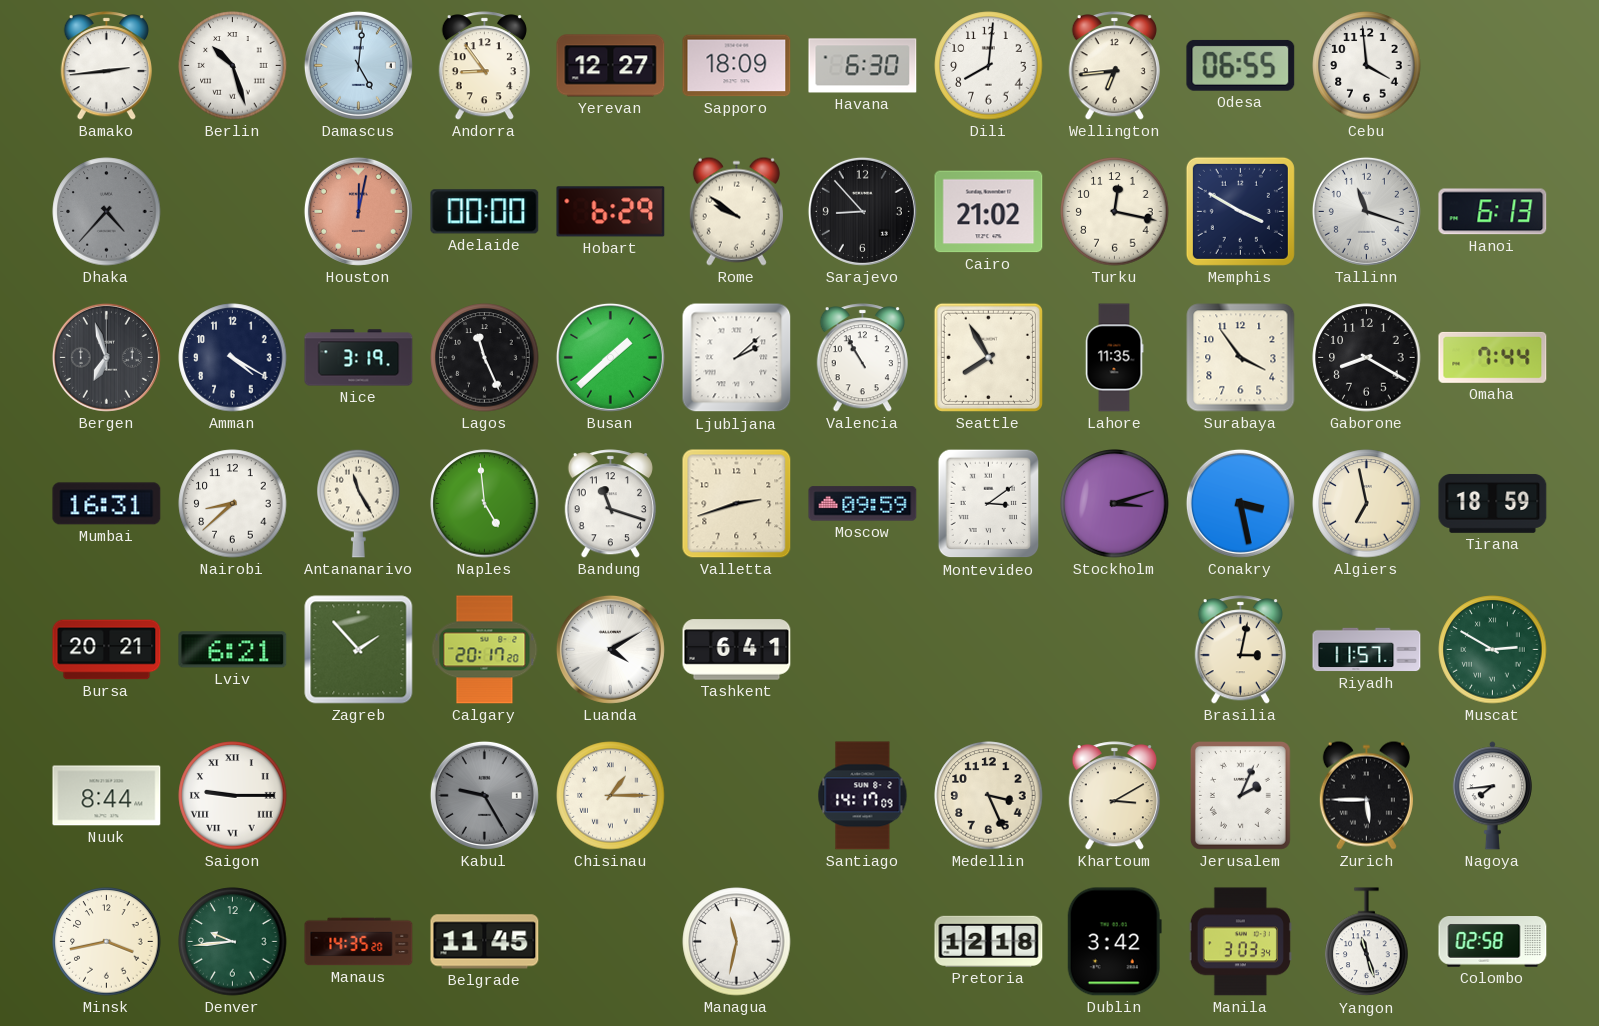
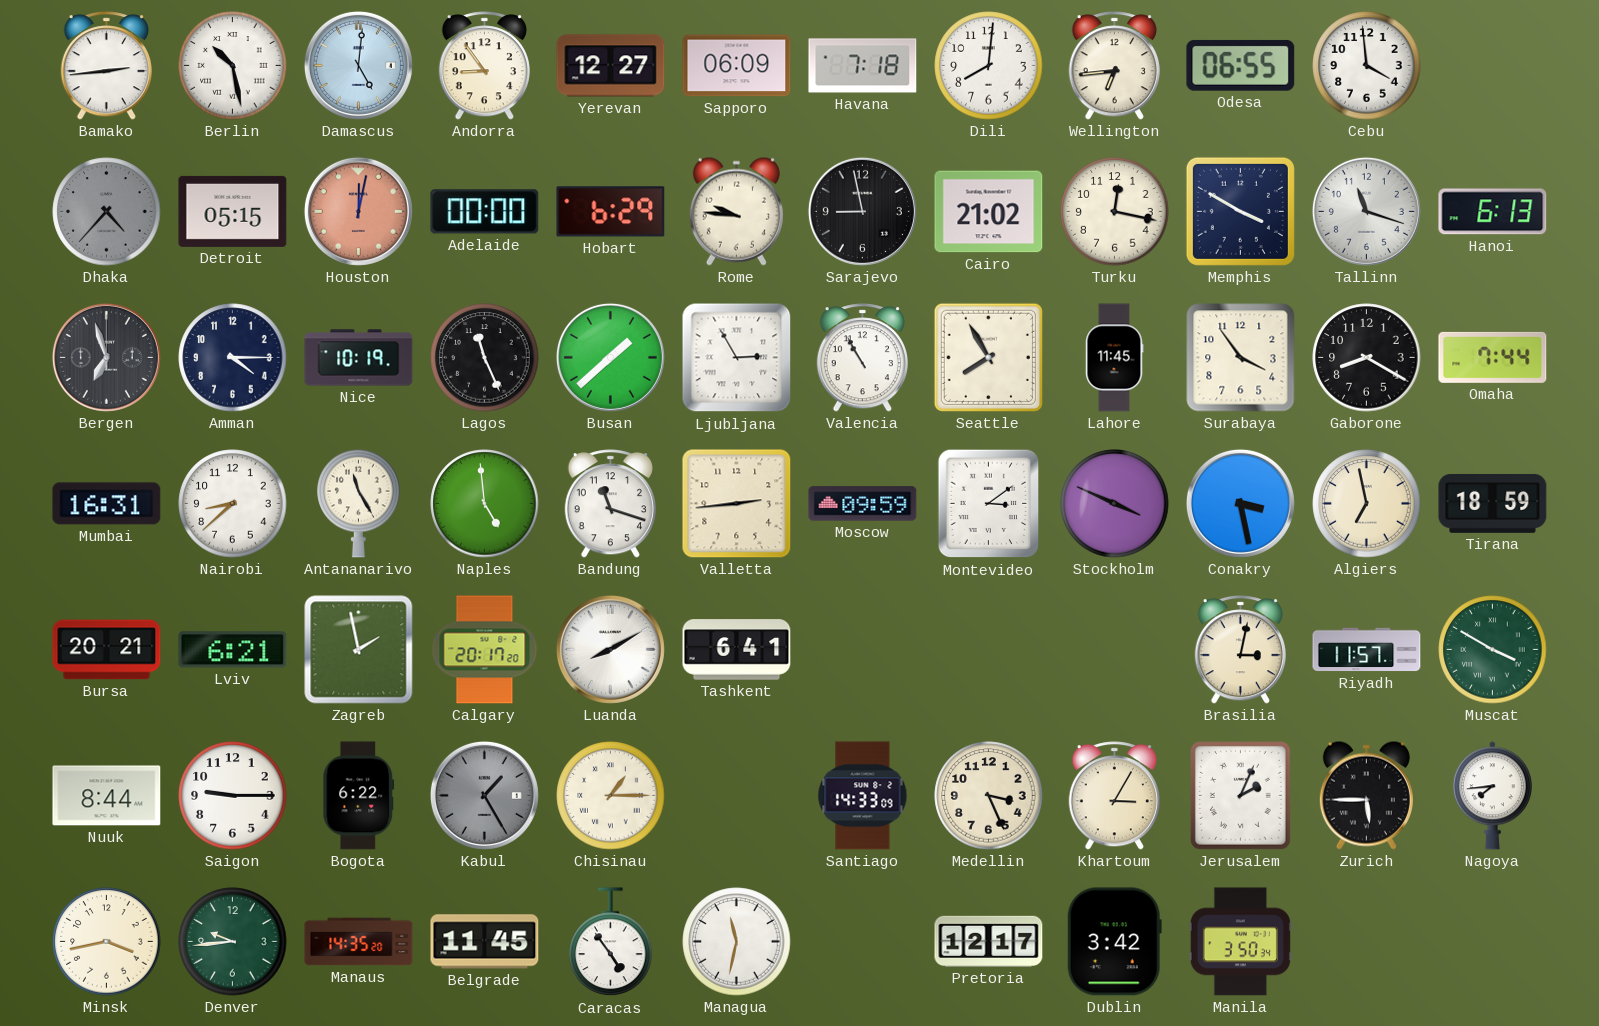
Berlin: 10:27 -> 10:28
Sapporo: 18:09 -> 06:09
Havana: 6:30 -> 7:18
Detroit: none -> 05:15
Rome: 9:51 -> 9:46
Sarajevo: 8:53 -> 8:58
Amman: 4:20 -> 4:15
Nice: 3:19 -> 10:19
Ljubljana: 2:08 -> 2:55
Lahore: 11:35 -> 11:45
Valletta: 2:42 -> 2:44
Stockholm: 3:12 -> 3:49
Zagreb: 1:53 -> 1:58
Luanda: 4:10 -> 8:10
Muscat: 2:50 -> 3:50
Saigon numerals: Roman -> Arabic
Bogota: none -> 6:22
Kabul: 9:25 -> 1:25
Santiago: 14:17 -> 14:33
Khartoum: 3:10 -> 3:05
Caracas: none -> 4:54
Pretoria: 12:18 -> 12:17
Manila: 3:03 -> 3:50
Yangon: 11:27 -> none
Colombo: 02:58 -> none
